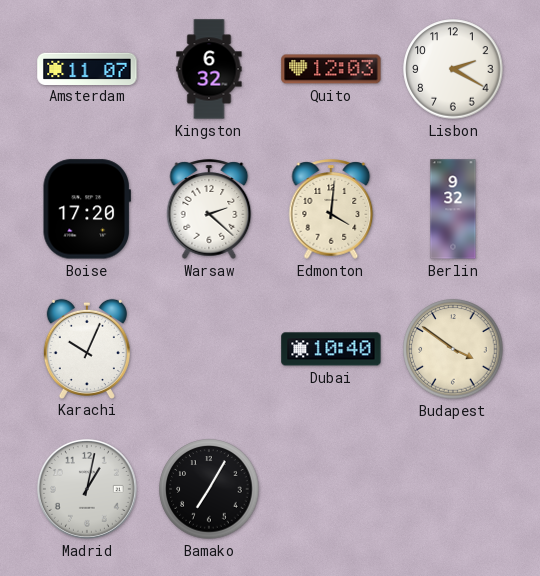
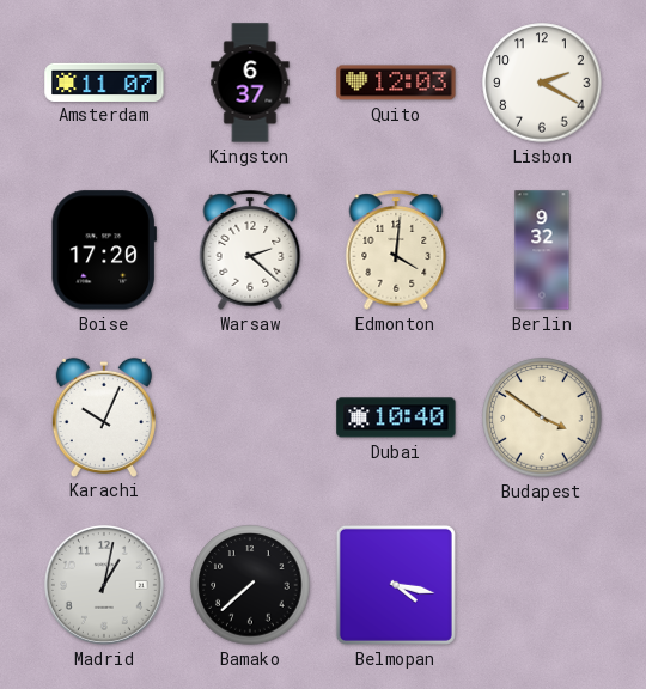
Kingston: 6:32 -> 6:37
Bamako: 7:05 -> 7:38
Belmopan: none -> 4:17
